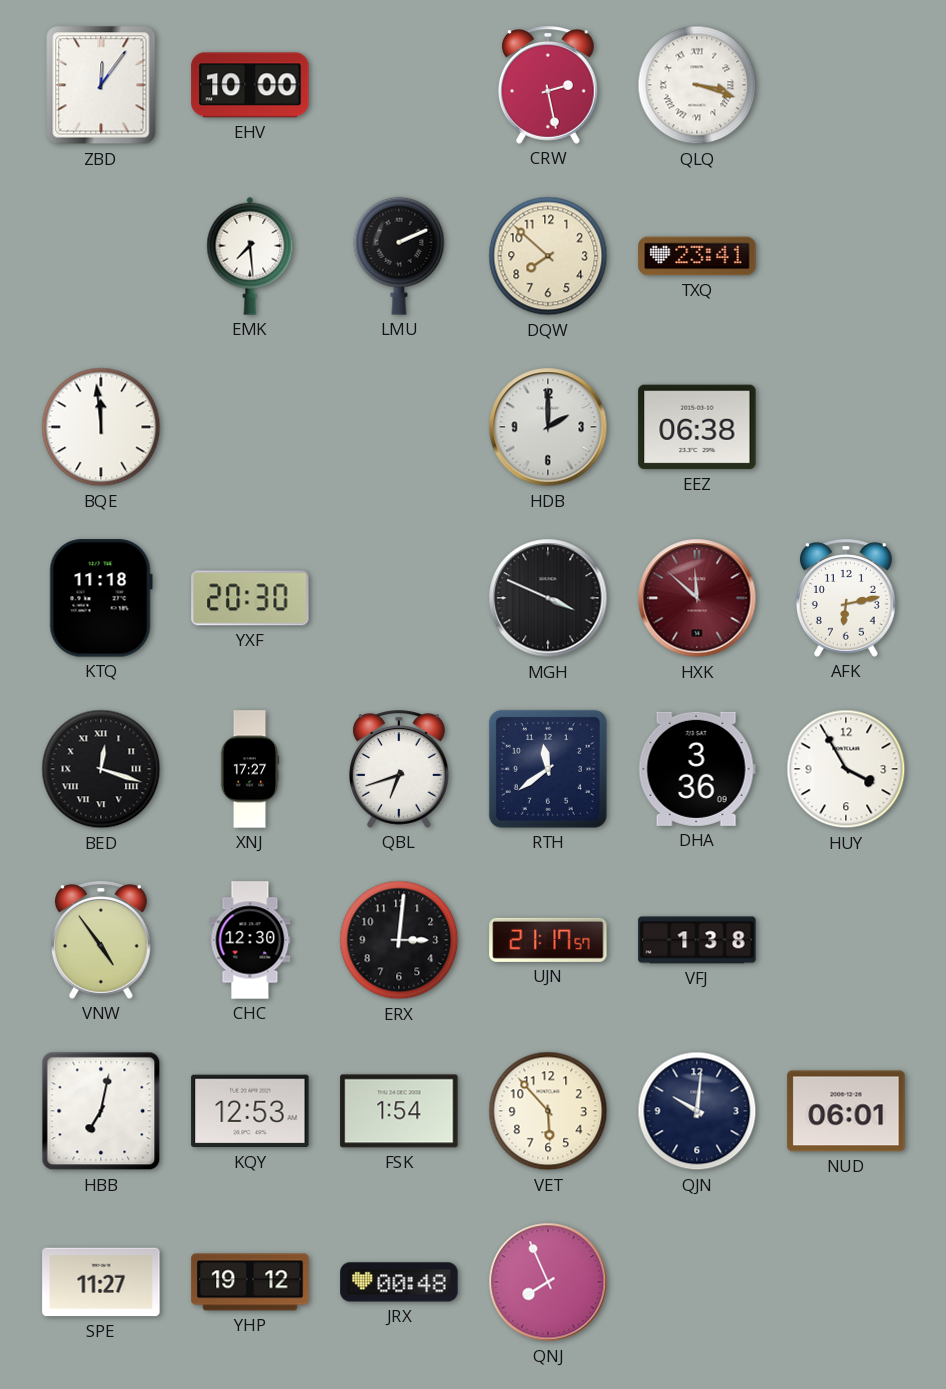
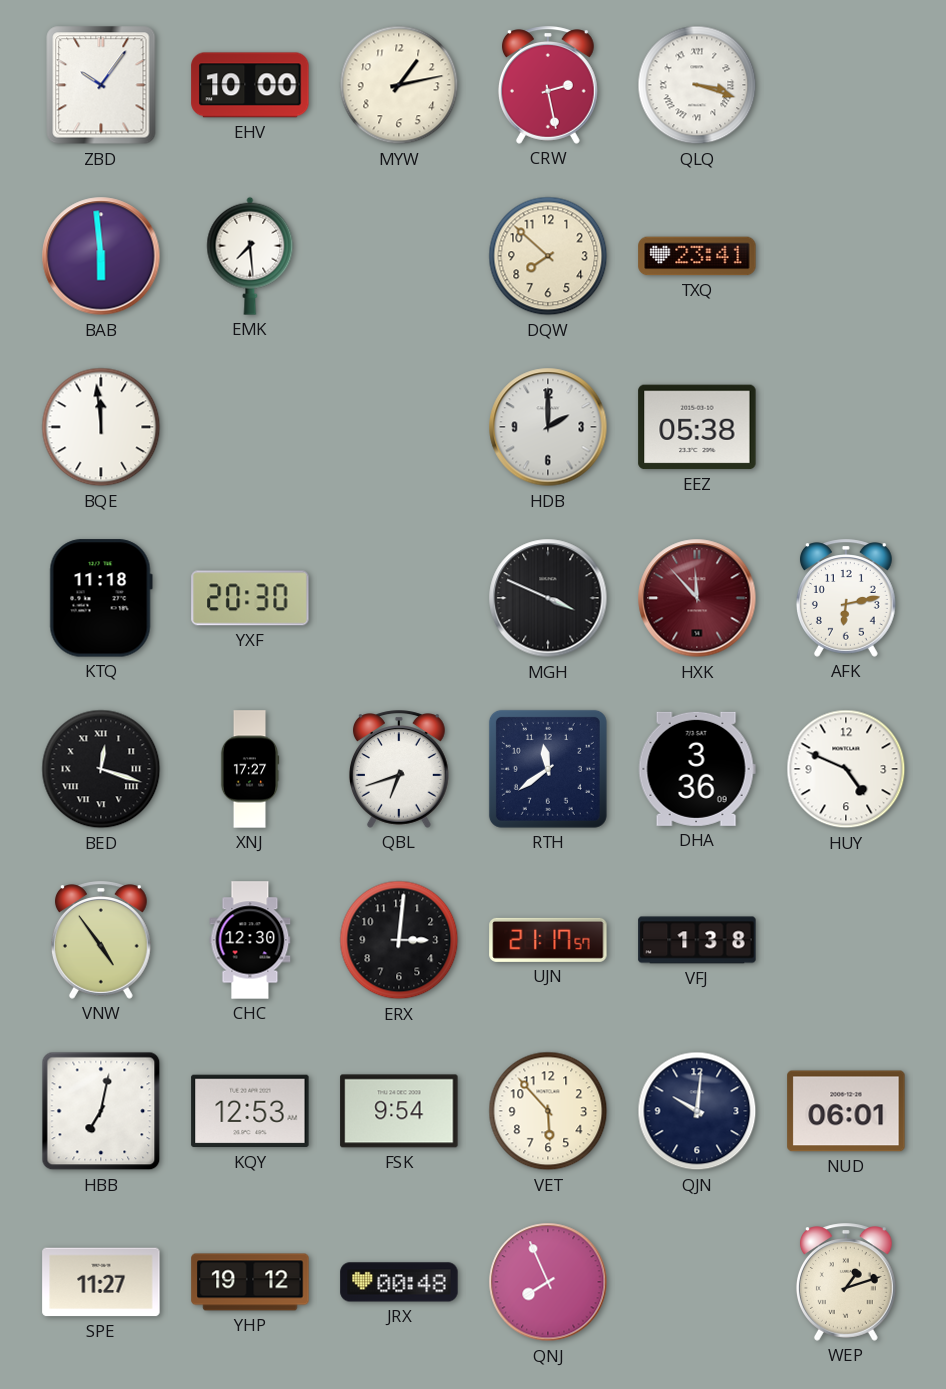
ZBD: 12:06 -> 10:06
MYW: none -> 1:13
BAB: none -> 5:59
LMU: 2:11 -> none
EEZ: 06:38 -> 05:38
HXK: 11:52 -> 11:53
HUY: 3:55 -> 4:49
FSK: 1:54 -> 9:54
WEP: none -> 1:12
